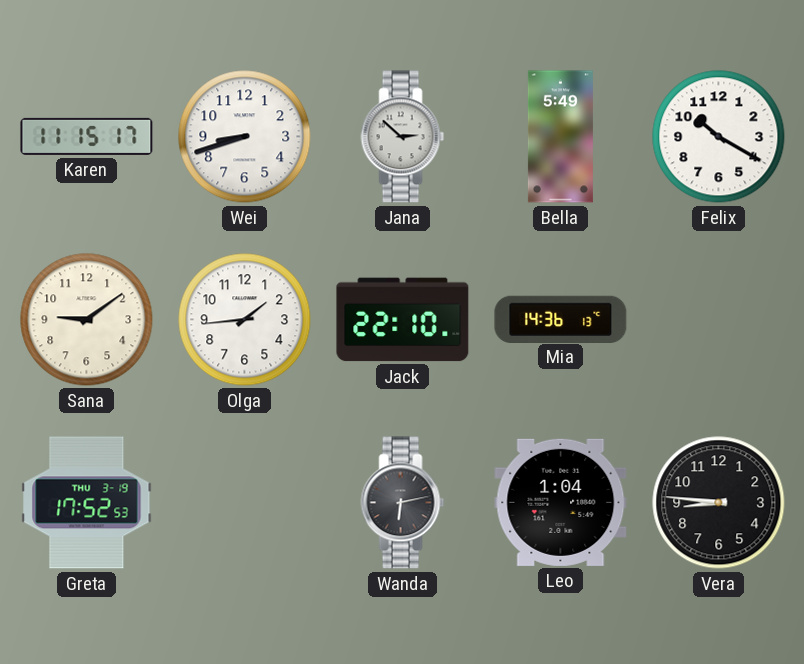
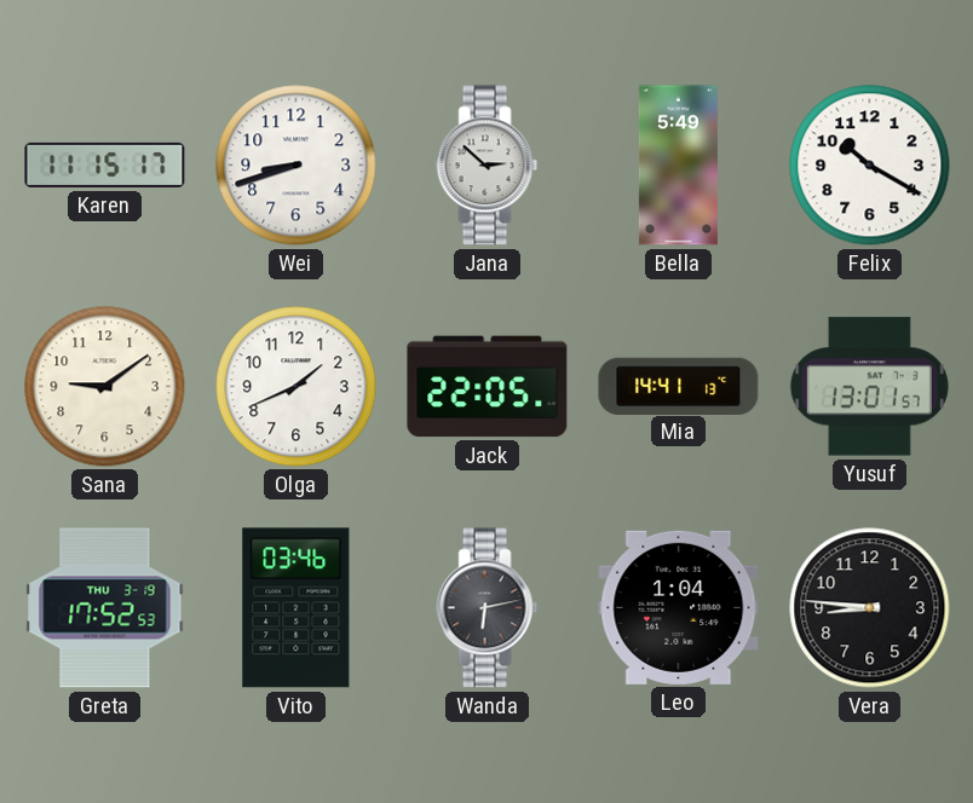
Olga: 1:44 -> 1:41
Jack: 22:10 -> 22:05
Mia: 14:36 -> 14:41
Yusuf: none -> 13:01
Vito: none -> 03:46
